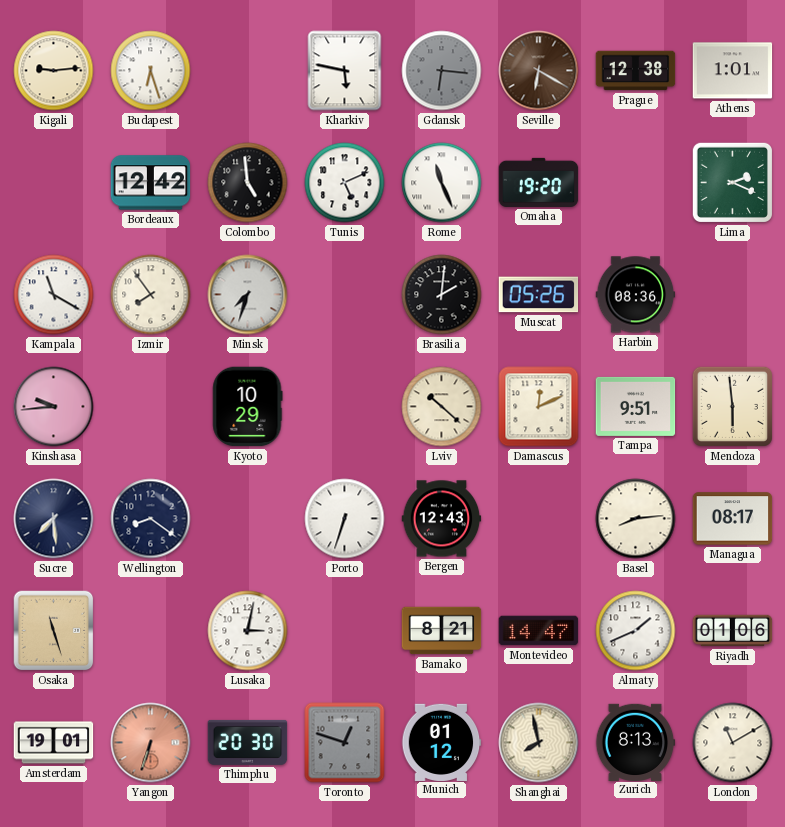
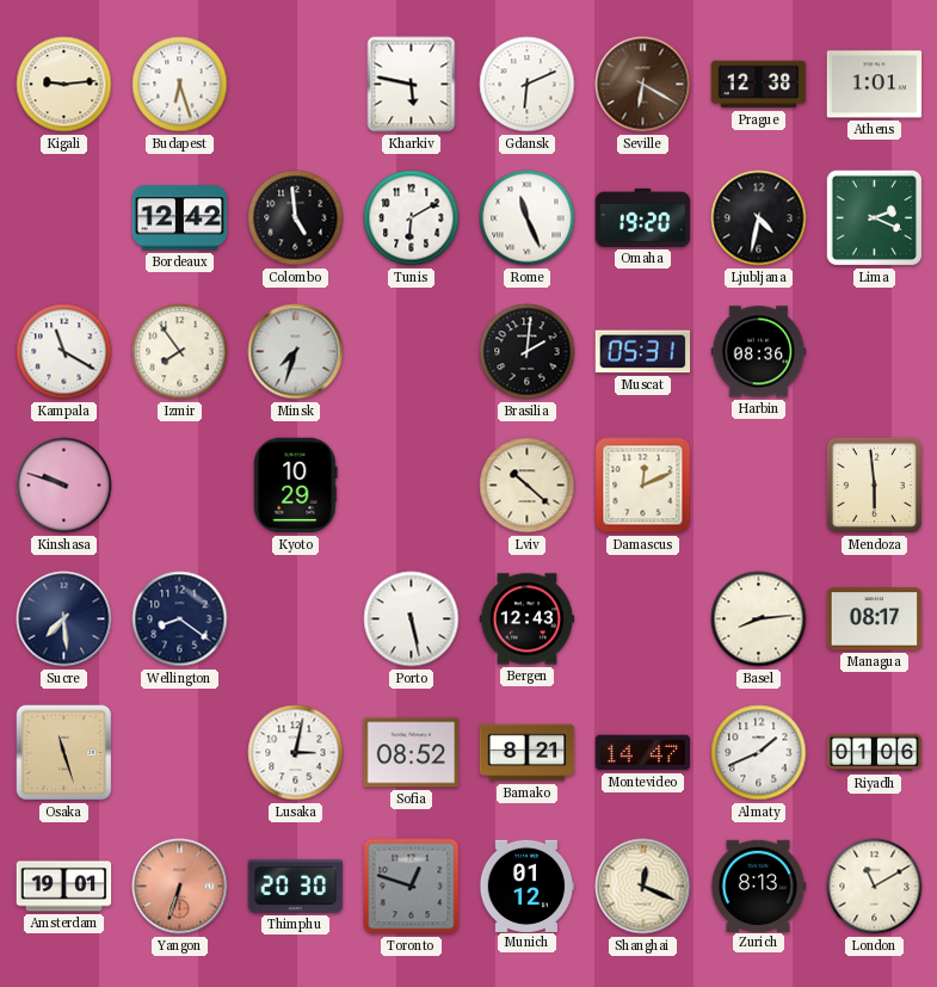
Gdansk: 6:16 -> 6:11
Gdansk dial: grey -> white
Tunis: 5:11 -> 6:10
Ljubljana: none -> 4:32
Muscat: 05:26 -> 05:31
Kinshasa: 9:44 -> 9:48
Tampa: 9:51 -> none
Porto: 6:33 -> 5:28
Sofia: none -> 08:52
Shanghai: 7:58 -> 12:19
